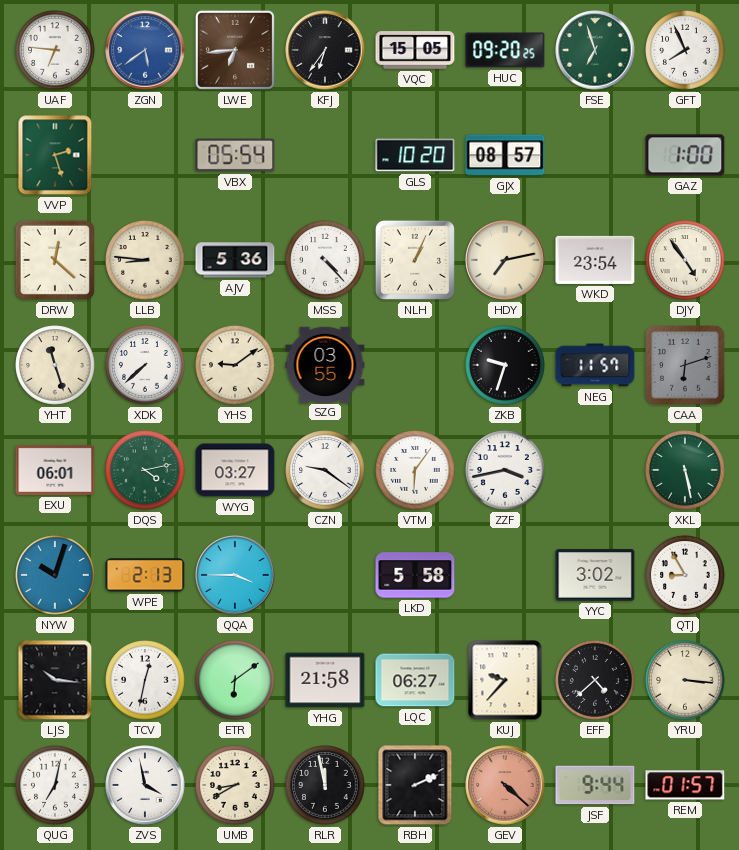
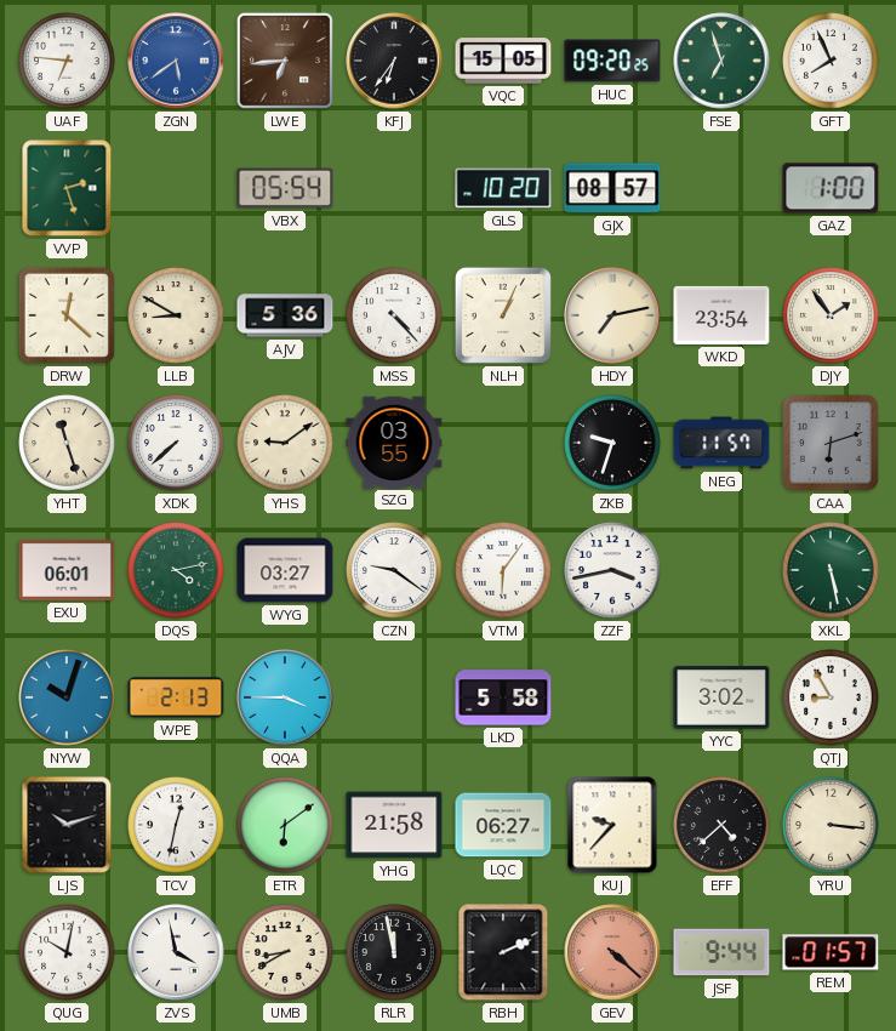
LLB: 8:46 -> 8:50
DJY: 4:54 -> 1:54
LJS: 10:16 -> 10:12
QUG: 7:02 -> 10:02
